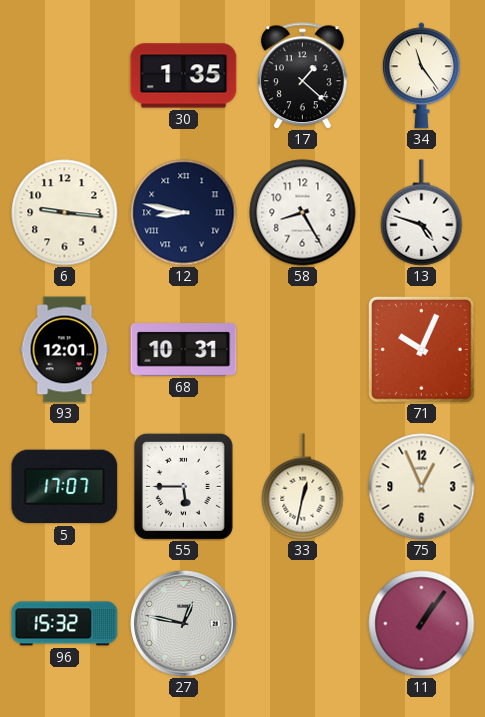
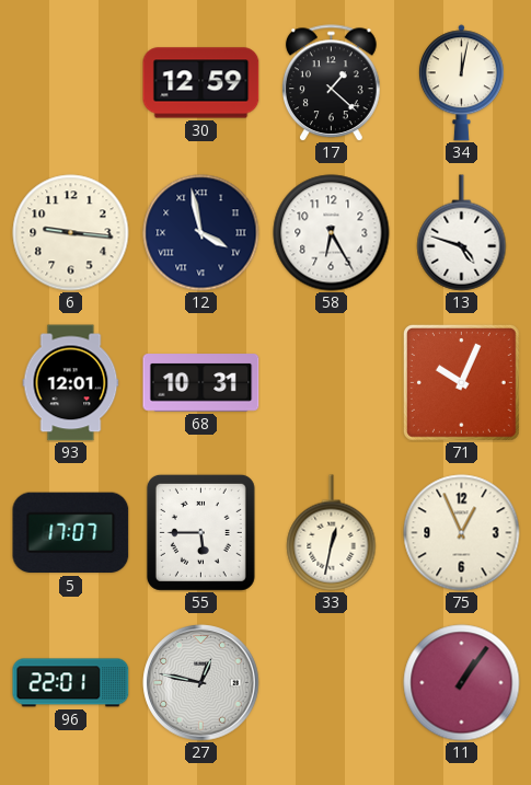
30: 1:35 -> 12:59
34: 11:24 -> 12:02
12: 8:47 -> 3:58
58: 8:25 -> 6:25
96: 15:32 -> 22:01
